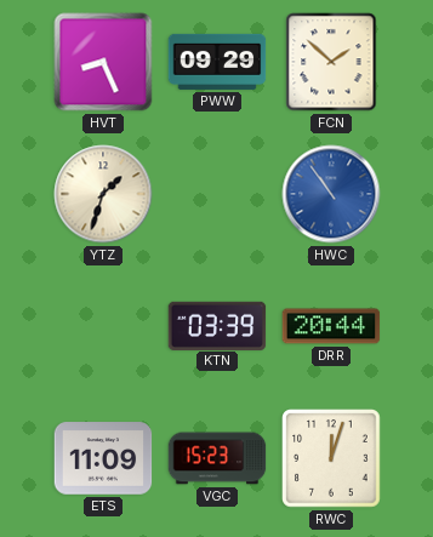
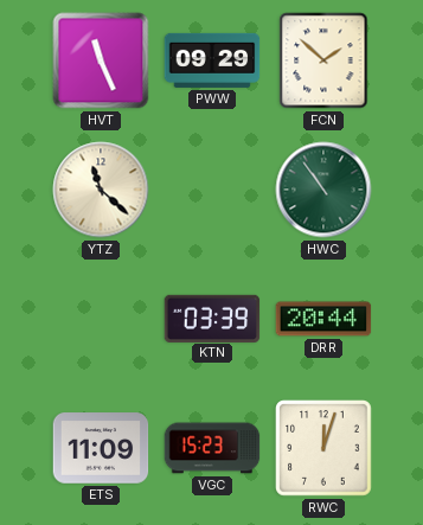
HVT: 8:26 -> 11:26
YTZ: 1:33 -> 11:22
HWC dial: blue -> green
